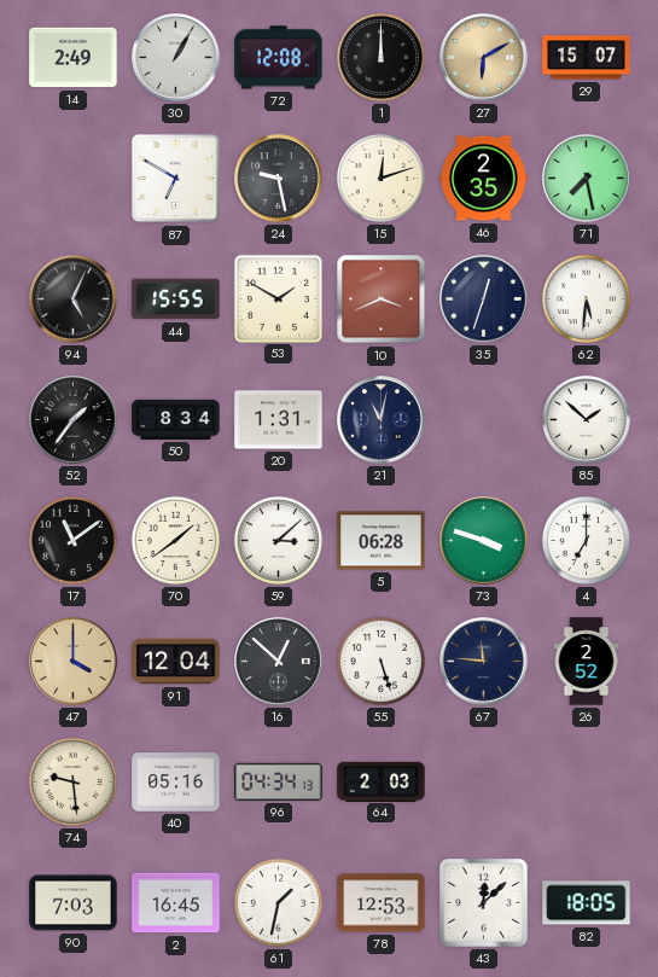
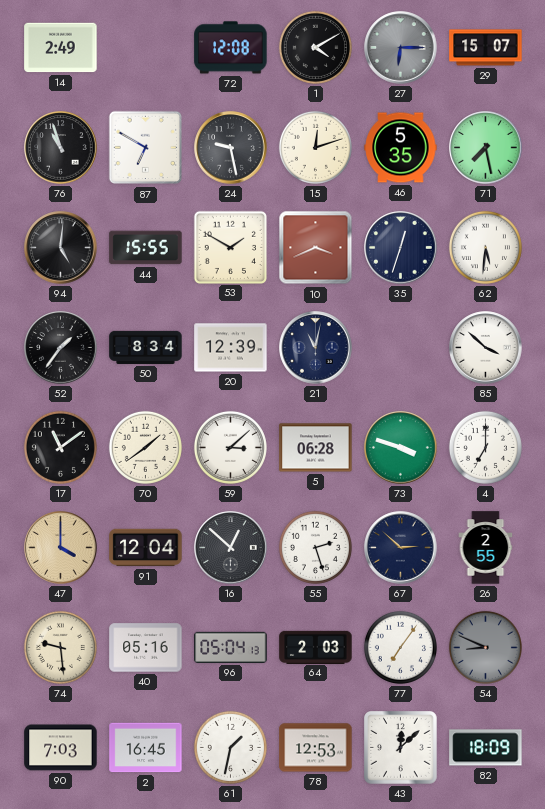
30: 1:05 -> none
1: 12:00 -> 4:10
27: 6:10 -> 6:15
27 dial: champagne -> grey
76: none -> 10:57
46: 2:35 -> 5:35
94: 5:04 -> 5:01
20: 1:31 -> 12:39
85: 1:52 -> 3:52
55: 5:27 -> 2:27
67: 11:46 -> 2:52
26: 2:52 -> 2:55
96: 04:34 -> 05:04
77: none -> 7:06
54: none -> 8:49
82: 18:05 -> 18:09
